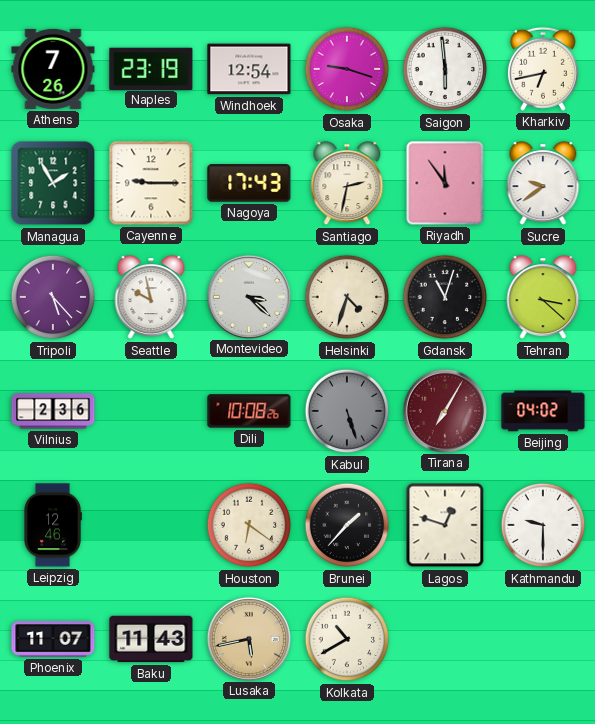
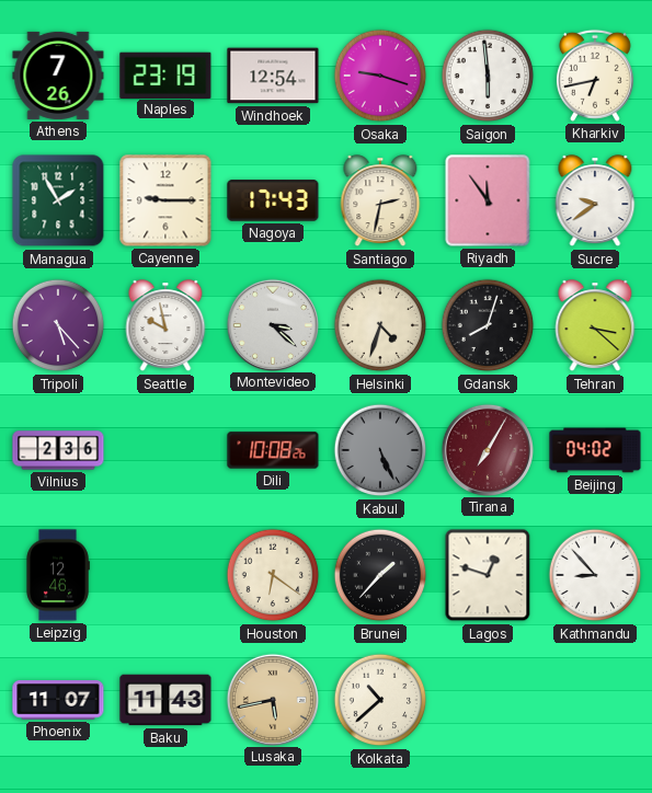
Gdansk: 11:03 -> 8:03
Kabul: 5:27 -> 5:26
Kathmandu: 9:30 -> 8:53
Kolkata: 10:40 -> 10:38
